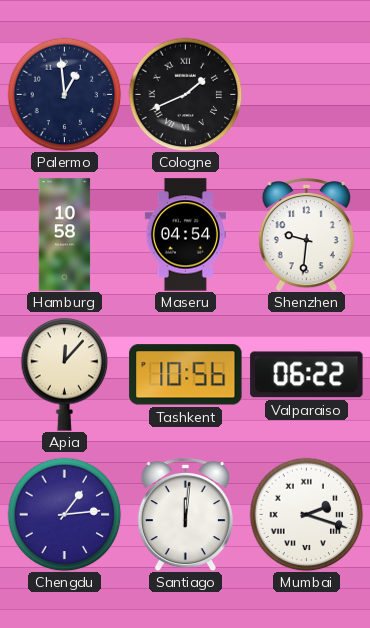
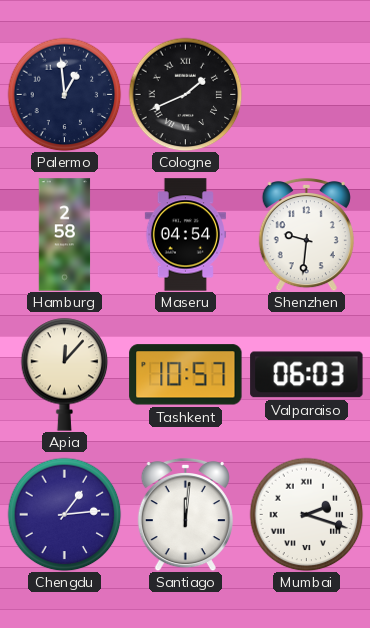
Hamburg: 10:58 -> 2:58
Tashkent: 10:56 -> 10:57
Valparaiso: 06:22 -> 06:03
